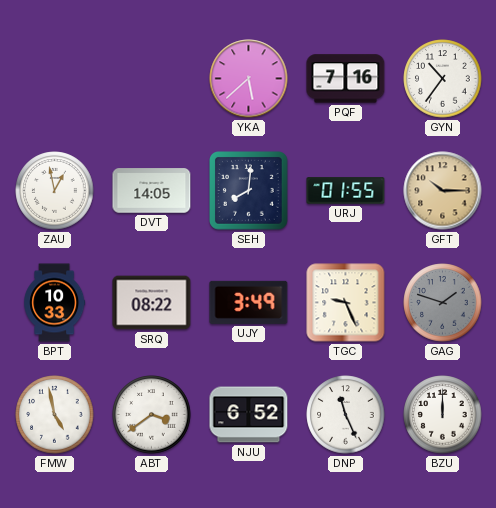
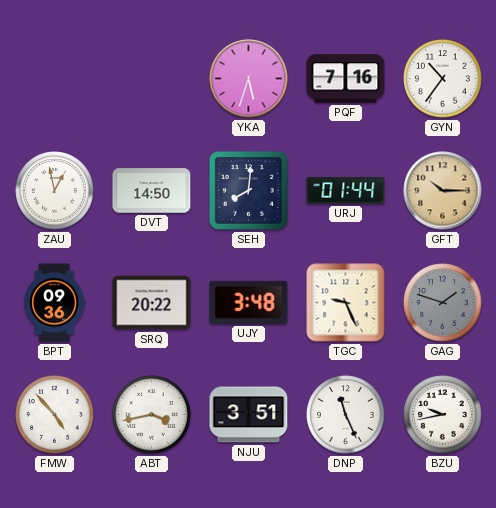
YKA: 5:38 -> 5:33
DVT: 14:05 -> 14:50
URJ: 01:55 -> 01:44
BPT: 10:33 -> 09:36
SRQ: 08:22 -> 20:22
UJY: 3:49 -> 3:48
FMW: 4:58 -> 4:53
ABT: 3:39 -> 3:43
NJU: 6:52 -> 3:51
BZU: 12:00 -> 9:43
